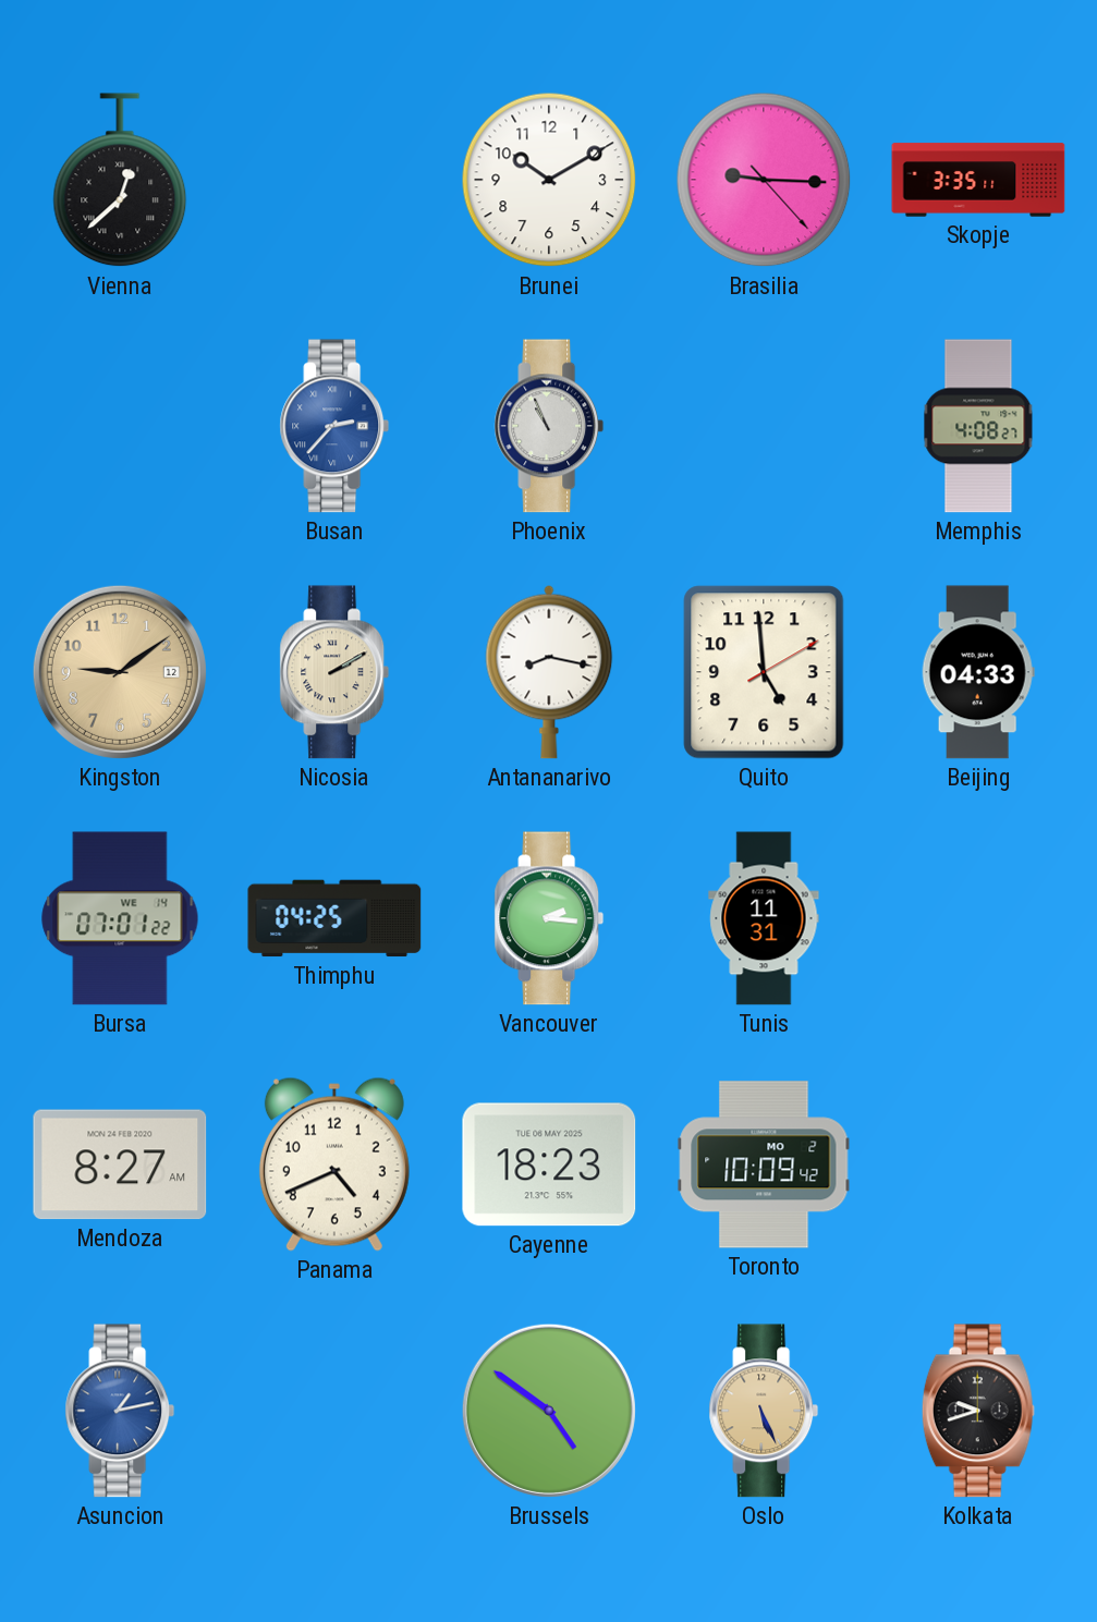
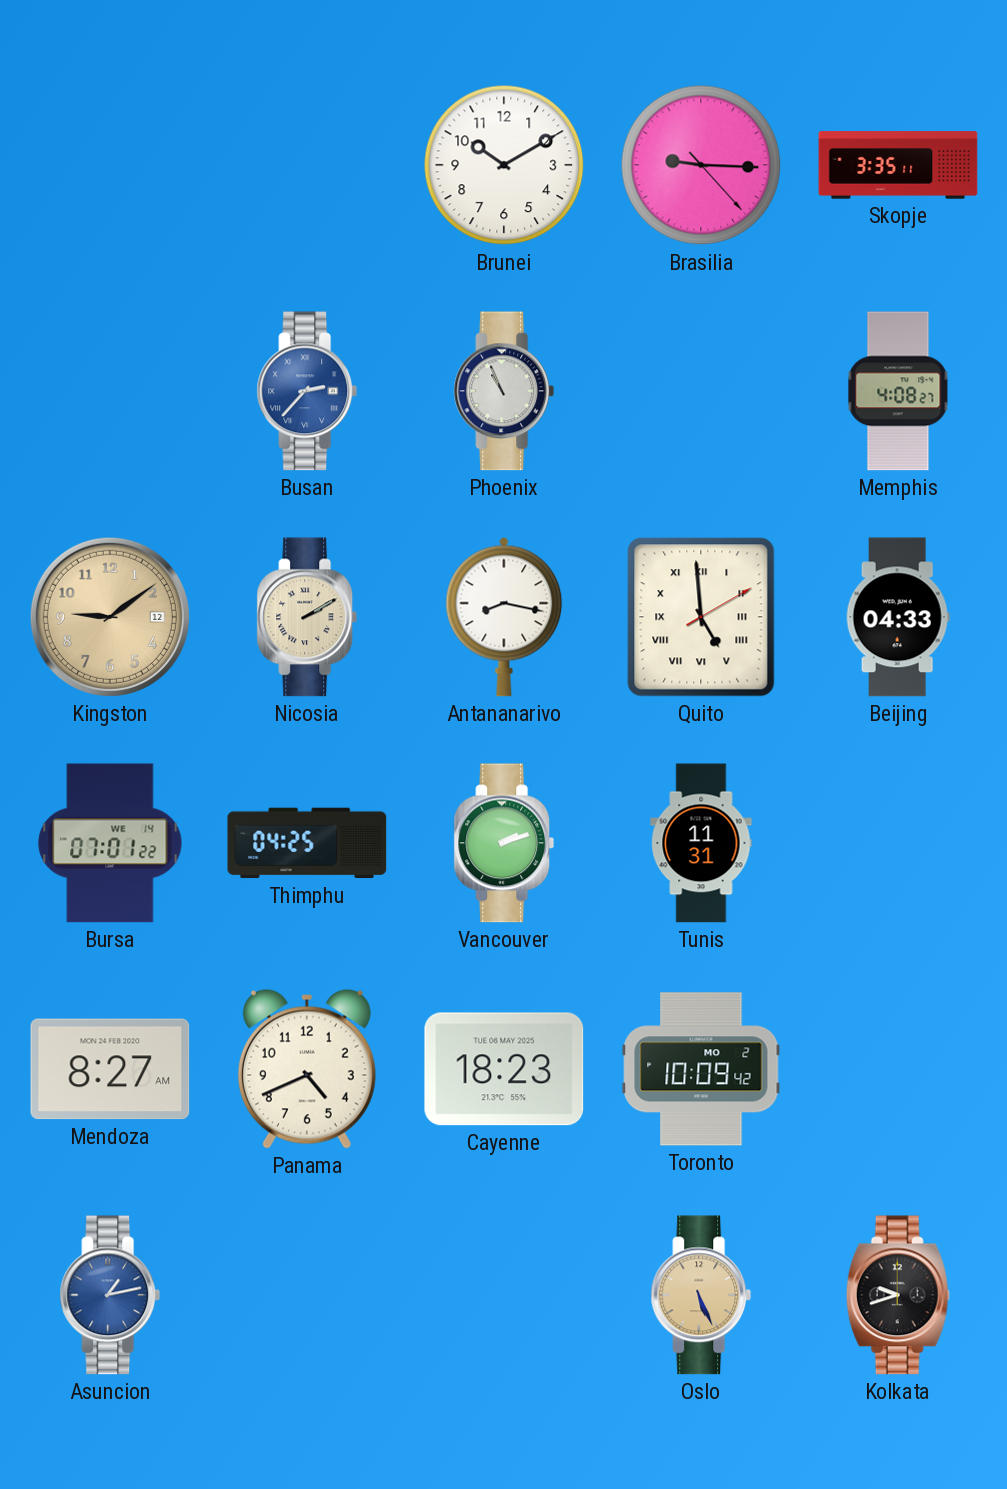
Vienna: 12:38 -> none
Quito numerals: Arabic -> Roman
Vancouver: 2:16 -> 2:12
Brussels: 4:51 -> none
